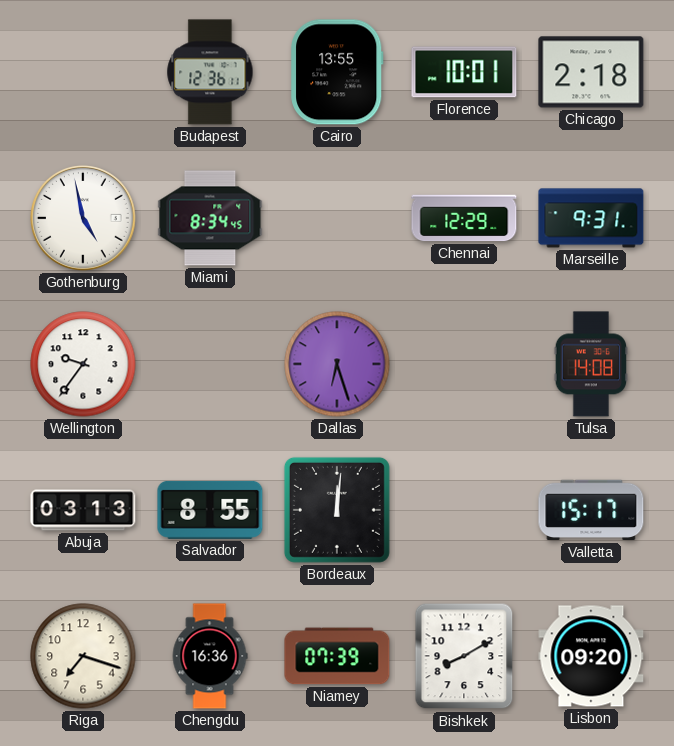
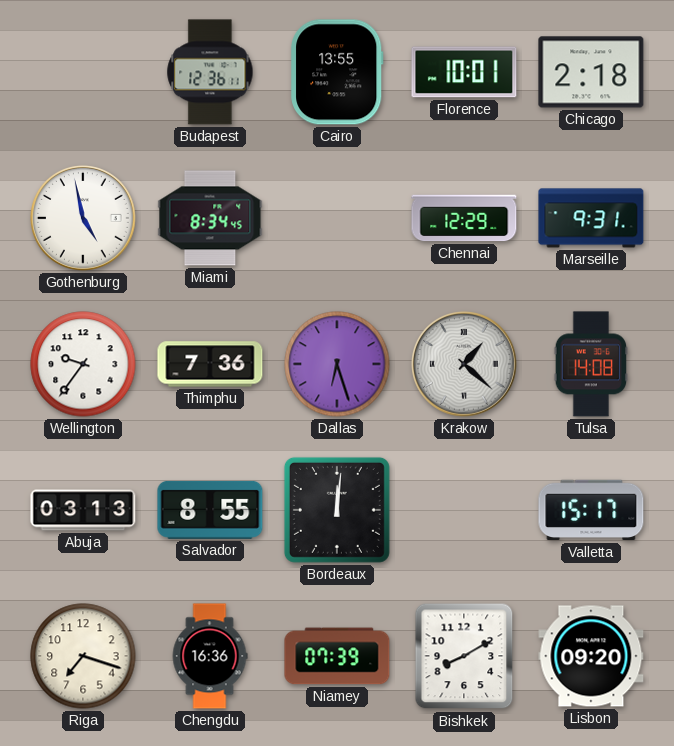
Thimphu: none -> 7:36
Krakow: none -> 1:22
